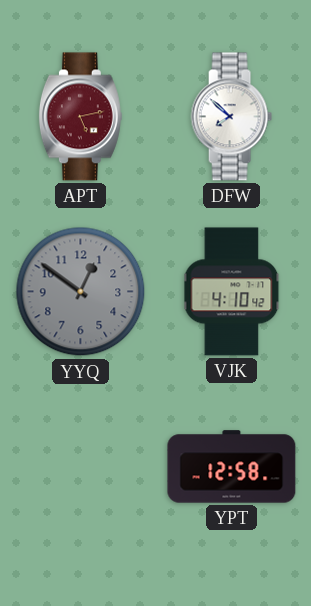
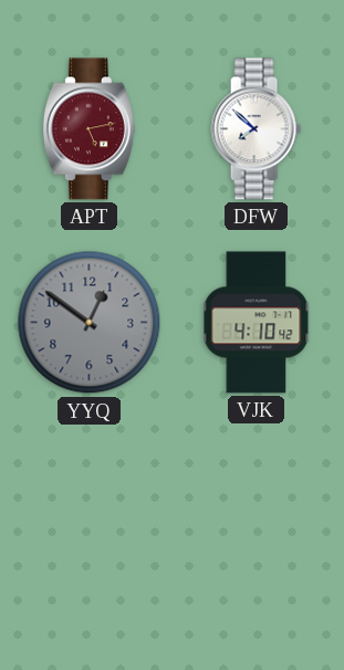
YPT: 12:58 -> none
